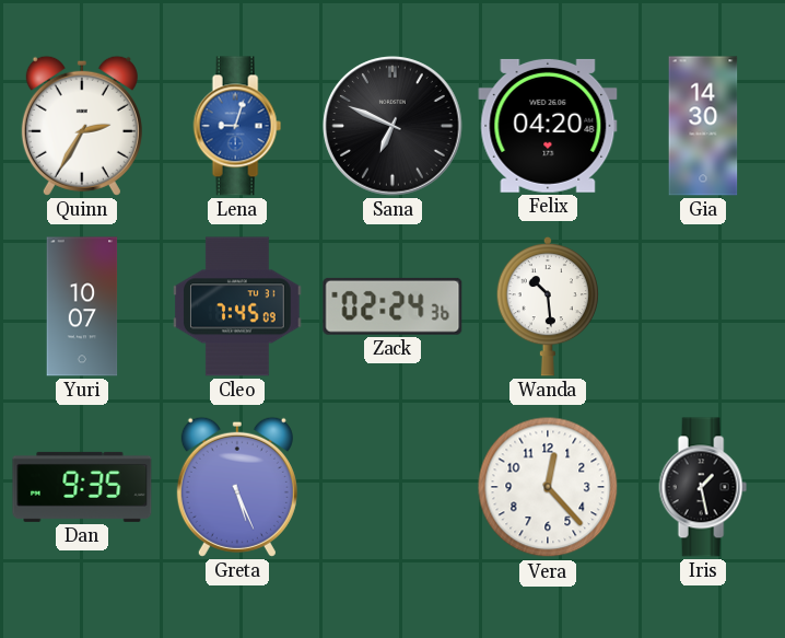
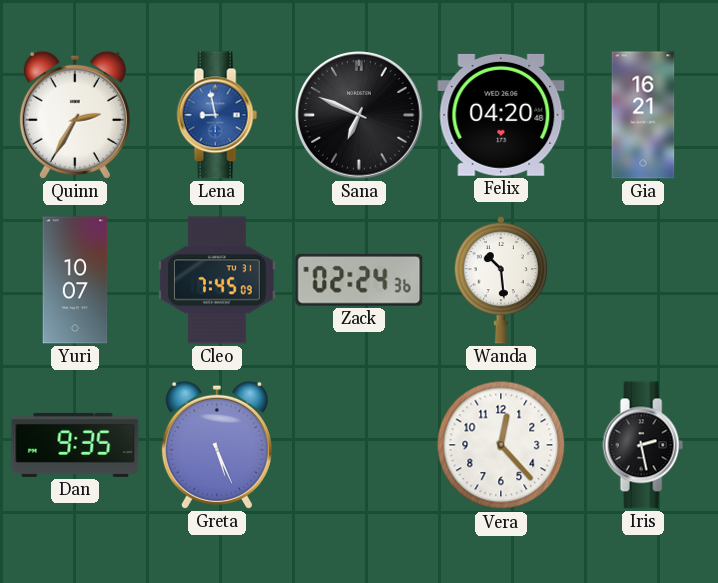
Lena: 9:03 -> 8:58
Gia: 14:30 -> 16:21
Iris: 1:28 -> 2:28
